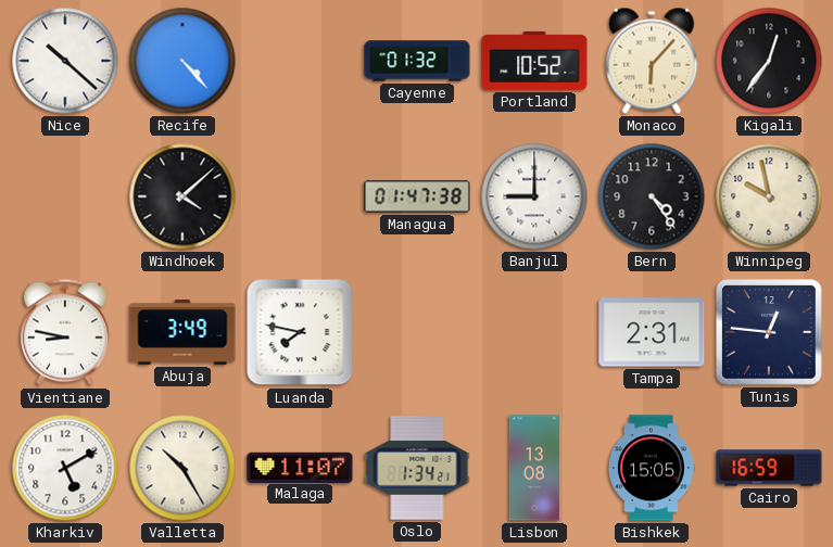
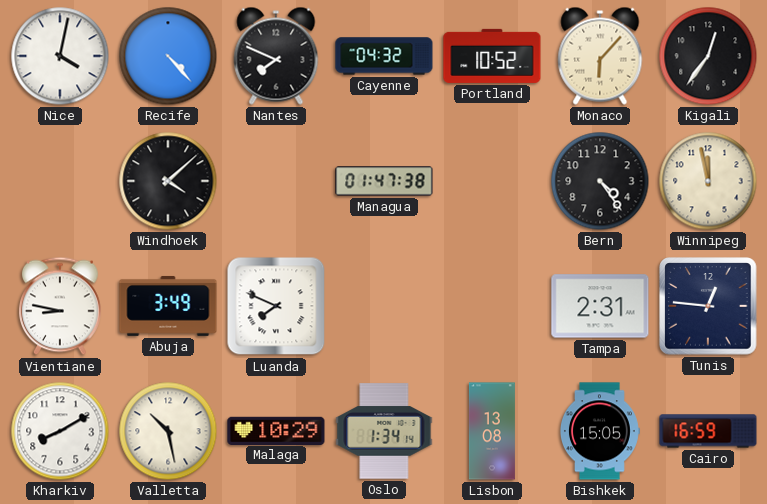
Nice: 10:22 -> 4:02
Nantes: none -> 7:49
Cayenne: 01:32 -> 04:32
Banjul: 9:00 -> none
Winnipeg: 9:58 -> 11:58
Luanda: 7:47 -> 7:49
Kharkiv: 5:10 -> 8:10
Valletta: 10:25 -> 10:28
Malaga: 11:07 -> 10:29
Oslo: 1:34:21 -> 1:34:14
